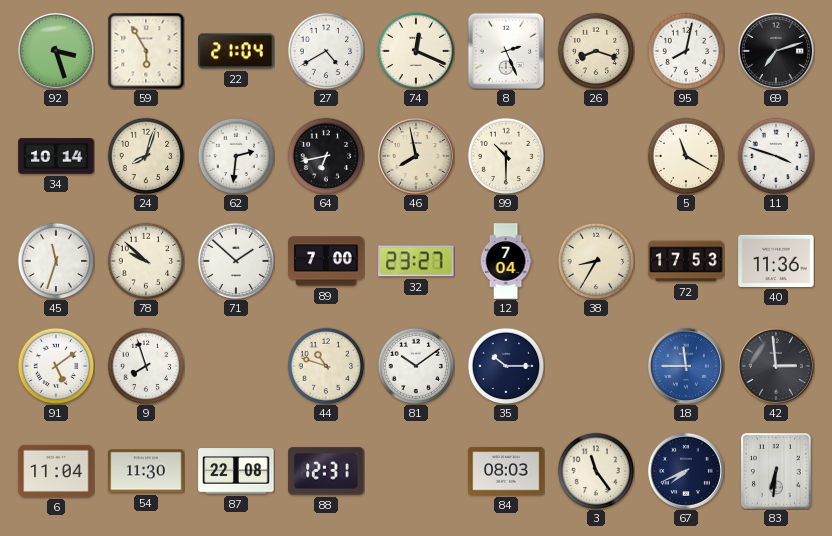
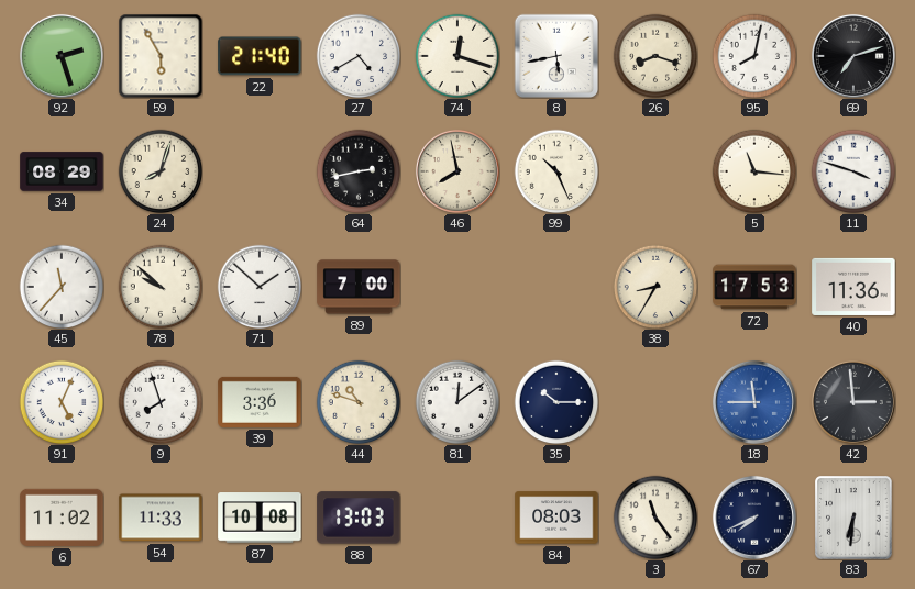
92: 3:27 -> 2:27
22: 21:04 -> 21:40
74: 12:19 -> 12:18
8: 2:26 -> 5:43
34: 10:14 -> 08:29
62: 2:31 -> none
64: 6:43 -> 2:43
99: 10:30 -> 10:26
5: 11:20 -> 11:16
45: 11:33 -> 11:37
32: 23:27 -> none
12: 7:04 -> none
91: 5:09 -> 5:04
39: none -> 3:36
81: 10:09 -> 12:09
6: 11:04 -> 11:02
54: 11:30 -> 11:33
87: 22:08 -> 10:08
88: 12:31 -> 13:03
